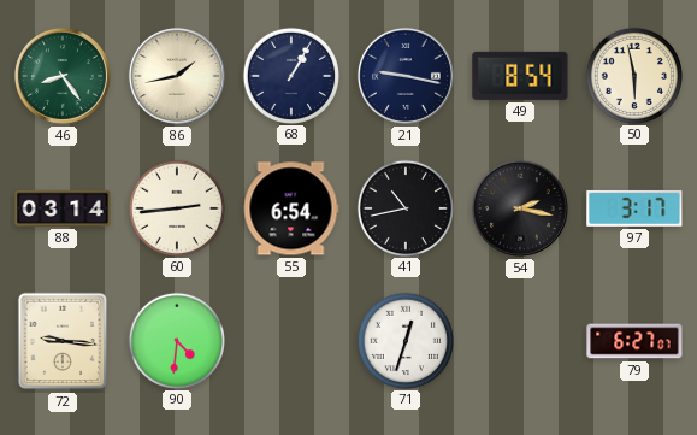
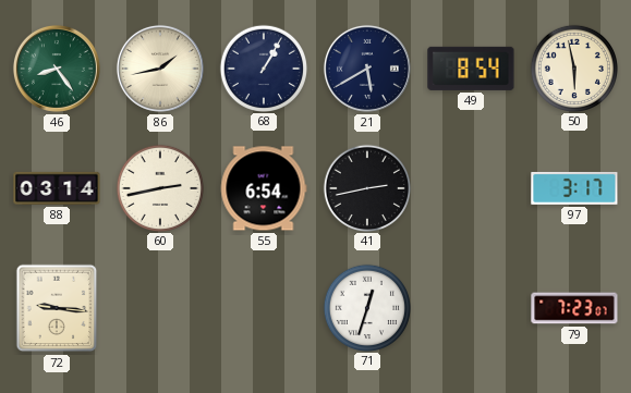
21: 9:17 -> 5:40
60: 2:44 -> 2:43
41: 10:43 -> 2:43
54: 2:17 -> none
90: 4:31 -> none
79: 6:27 -> 7:23
